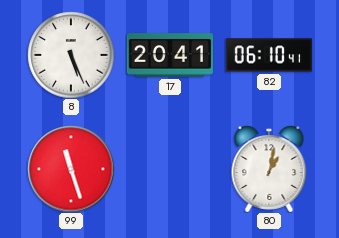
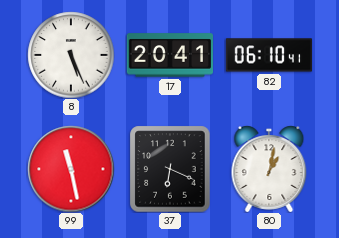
99: 11:27 -> 11:28
37: none -> 6:19
